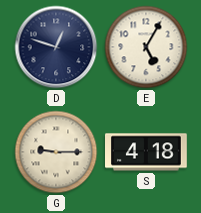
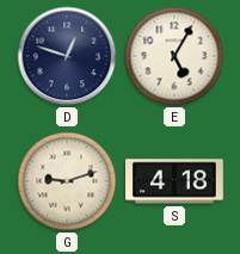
G: 9:15 -> 9:12
